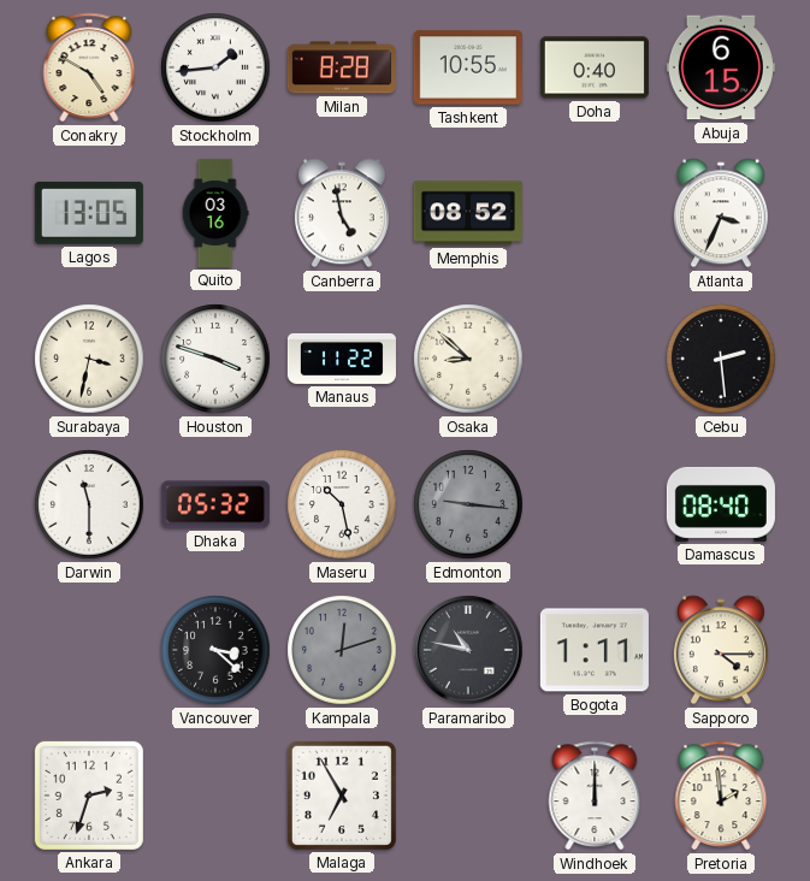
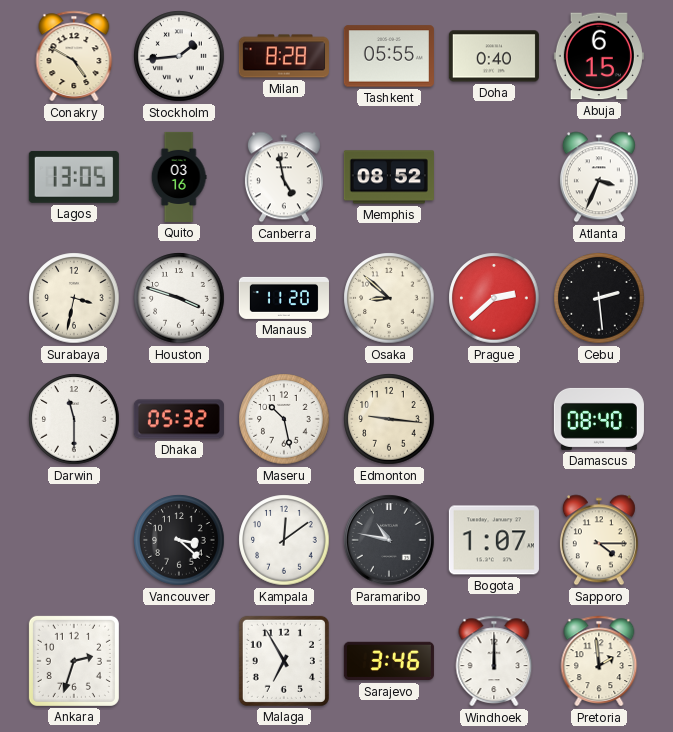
Tashkent: 10:55 -> 05:55
Manaus: 11:22 -> 11:20
Prague: none -> 2:38
Edmonton dial: grey -> cream
Kampala: 12:12 -> 12:09
Kampala dial: grey -> white
Bogota: 1:11 -> 1:07
Sarajevo: none -> 3:46
